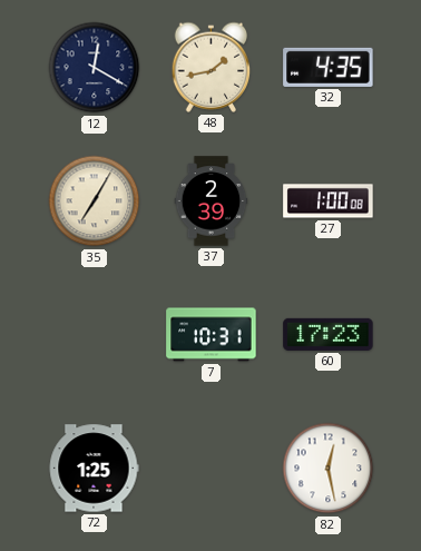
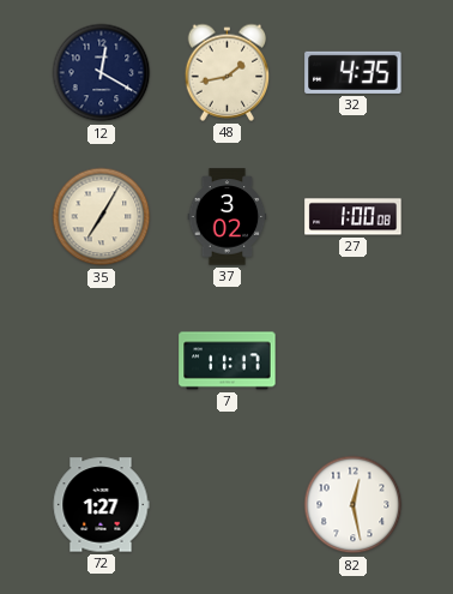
37: 2:39 -> 3:02
7: 10:31 -> 11:17
60: 17:23 -> none
72: 1:25 -> 1:27
